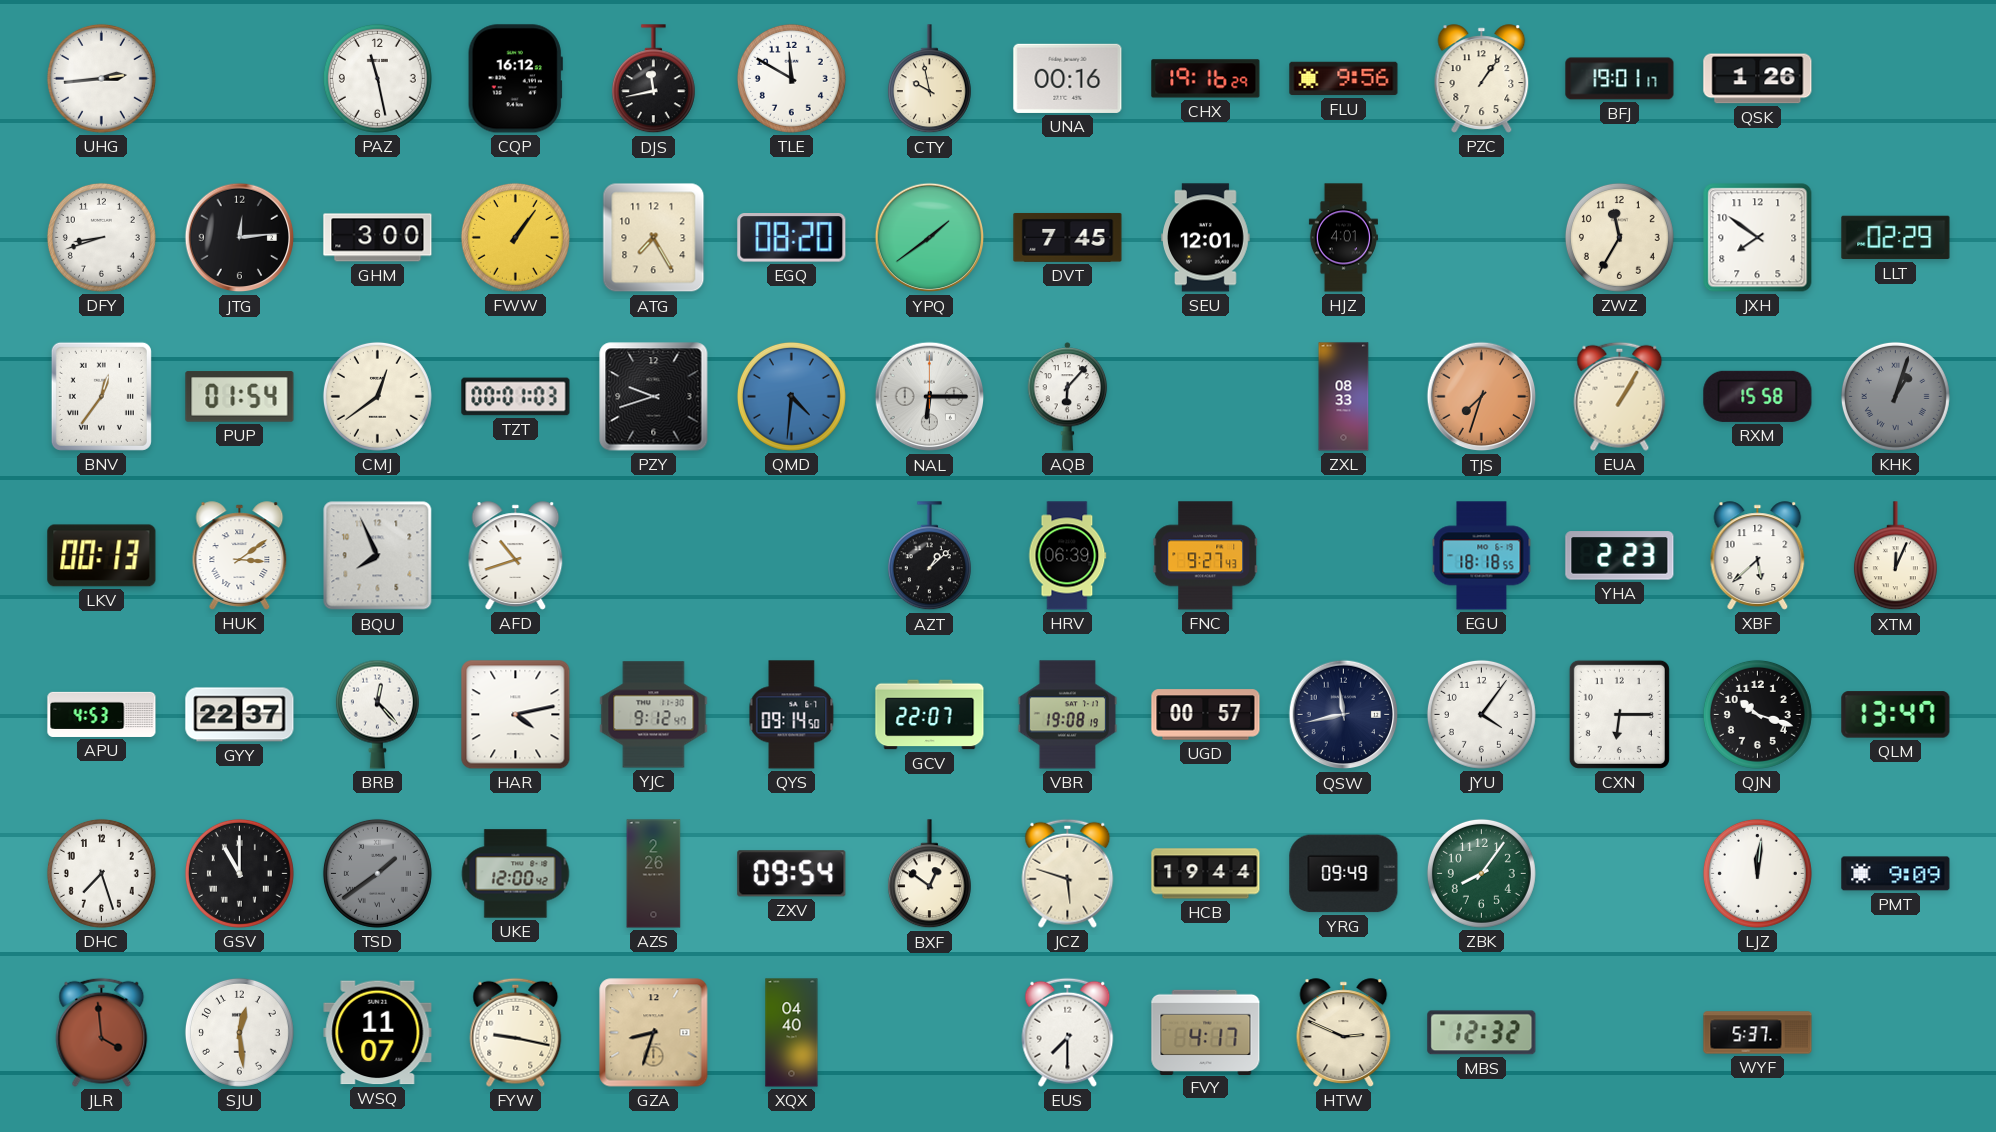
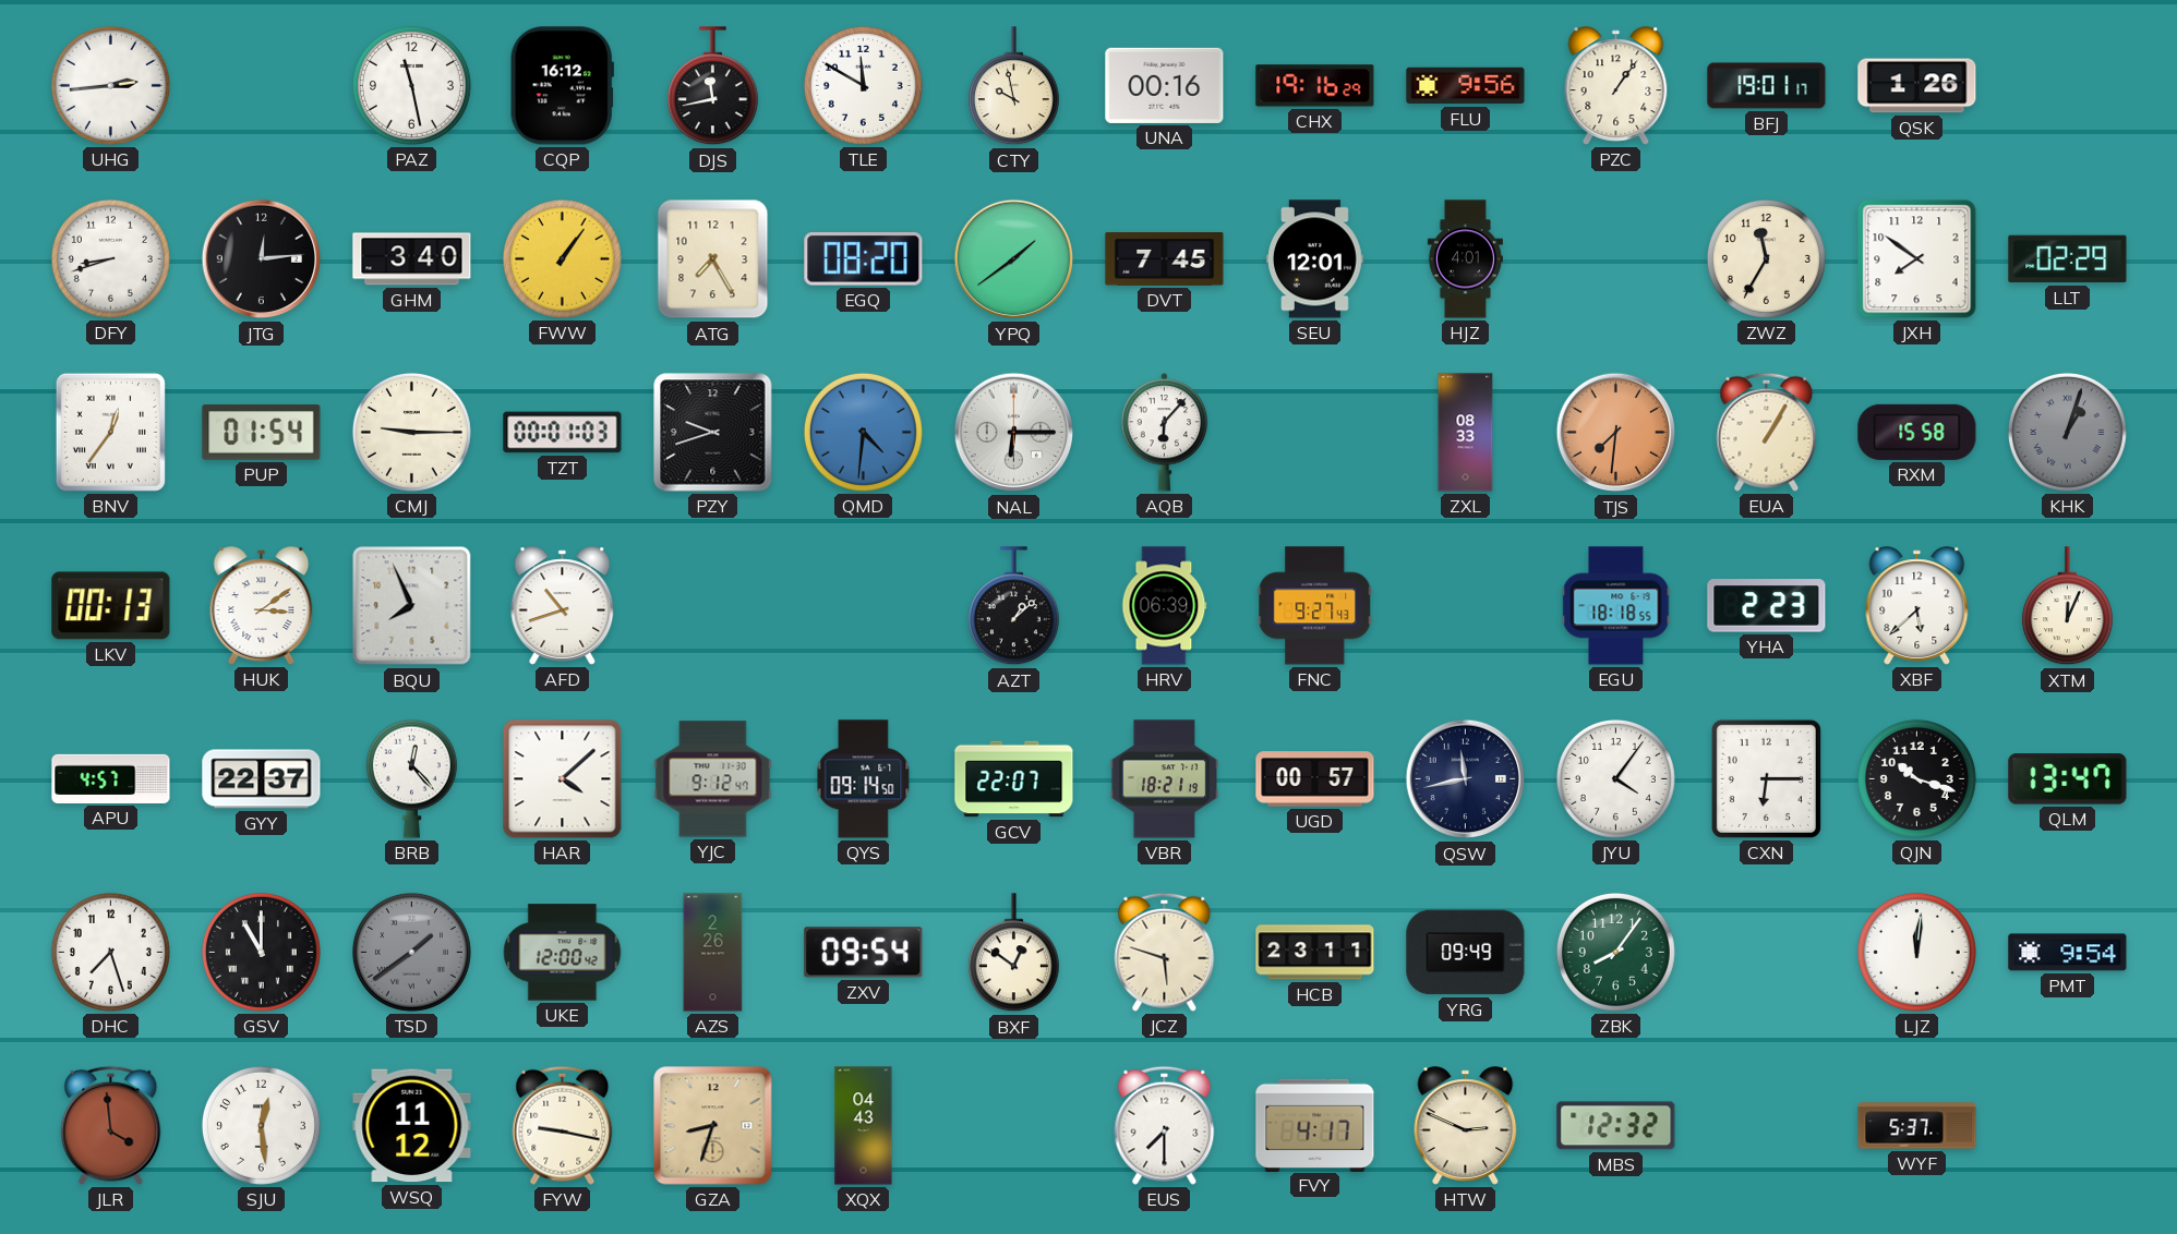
GHM: 3:00 -> 3:40
CMJ: 12:39 -> 9:15
TJS: 7:33 -> 7:31
APU: 4:53 -> 4:57
HAR: 4:13 -> 4:08
VBR: 19:08 -> 18:21
HCB: 19:44 -> 23:11
PMT: 9:09 -> 9:54
WSQ: 11:07 -> 11:12
XQX: 04:40 -> 04:43
